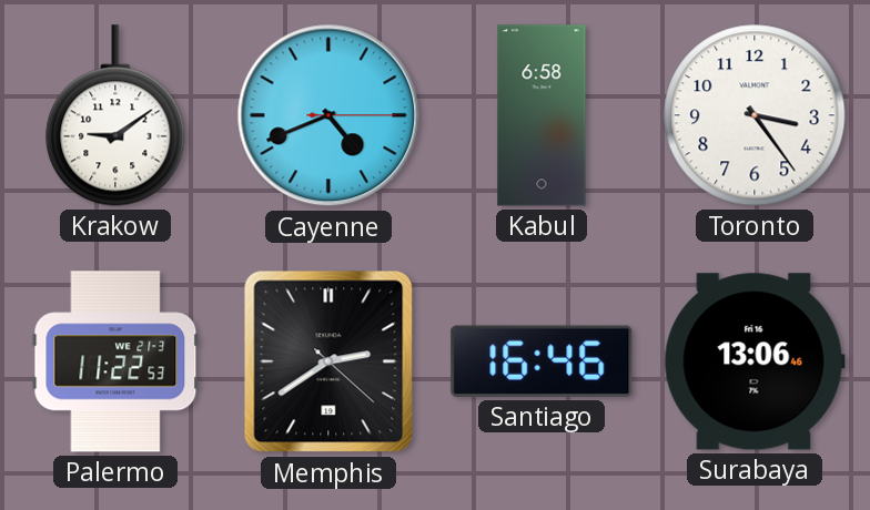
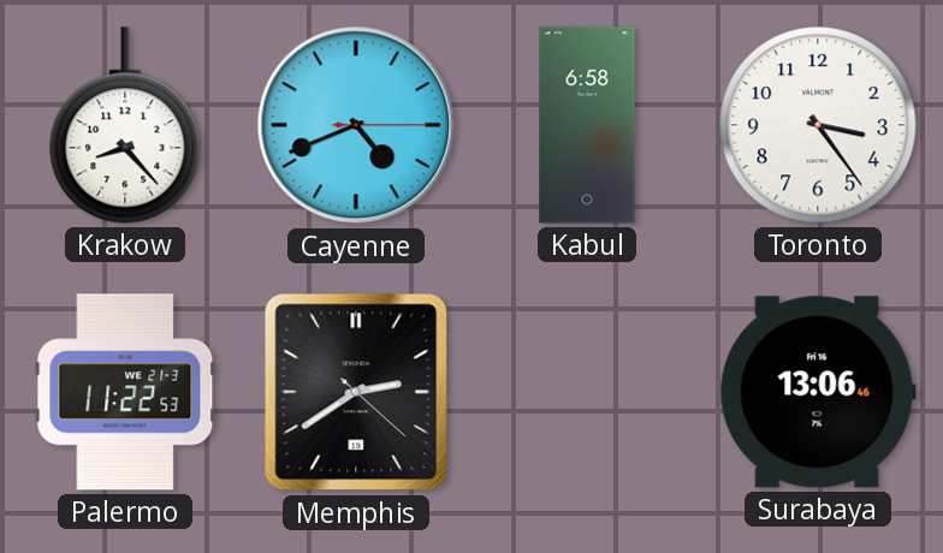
Krakow: 9:09 -> 8:23
Santiago: 16:46 -> none
